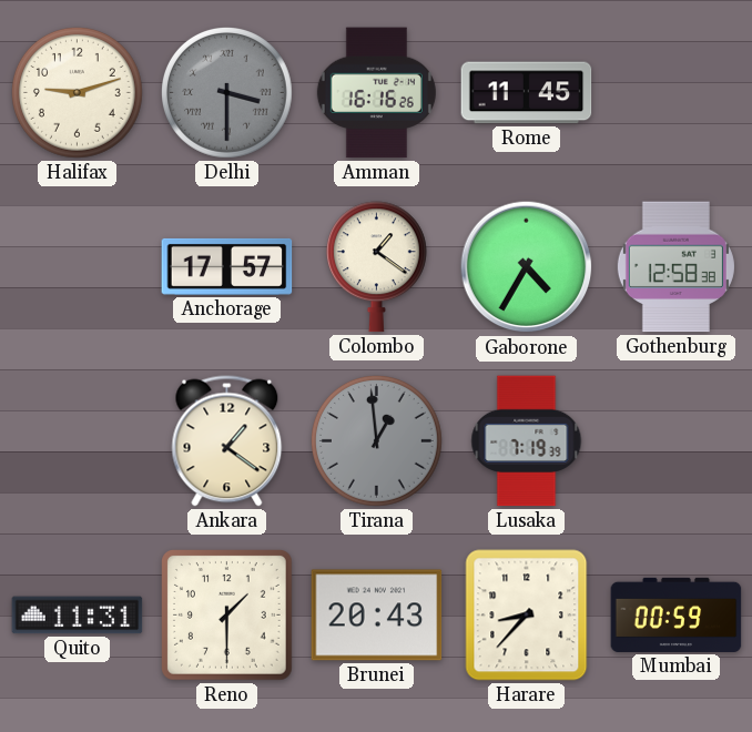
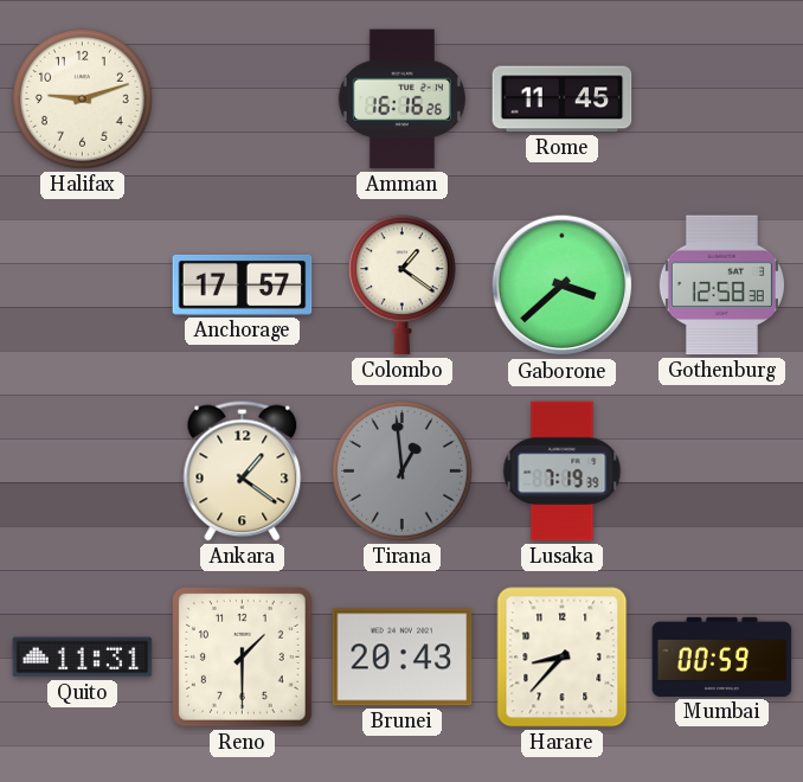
Delhi: 3:30 -> none
Gaborone: 4:35 -> 3:38
